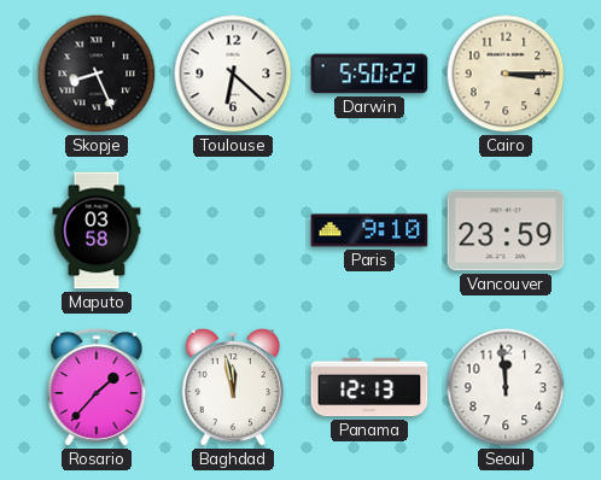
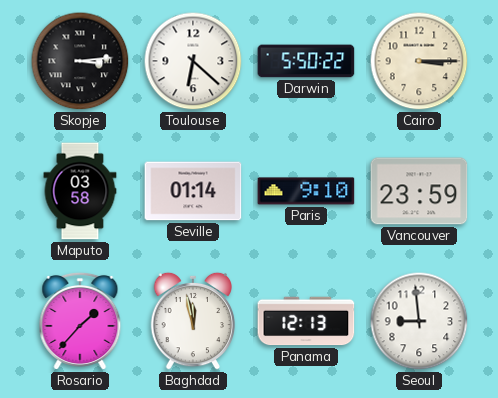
Skopje: 8:26 -> 3:14
Seville: none -> 01:14
Seoul: 11:59 -> 8:59
